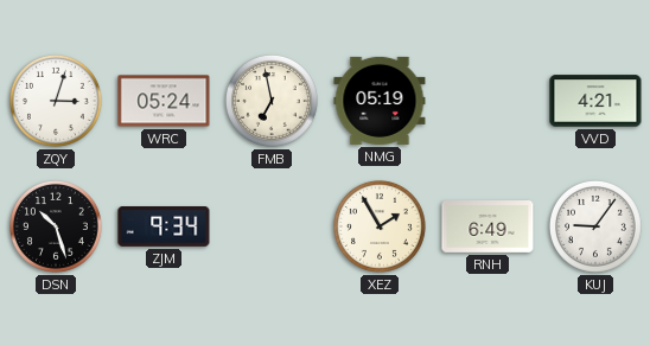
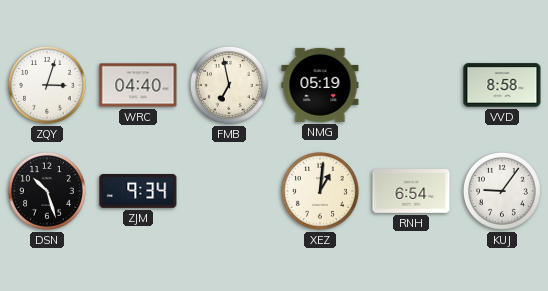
WRC: 05:24 -> 04:40
VVD: 4:21 -> 8:58
XEZ: 1:55 -> 1:01
RNH: 6:49 -> 6:54
